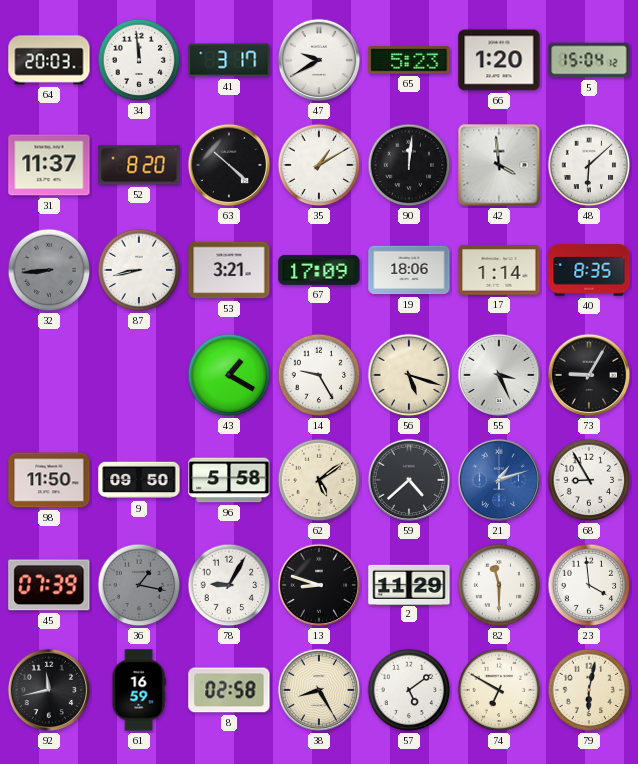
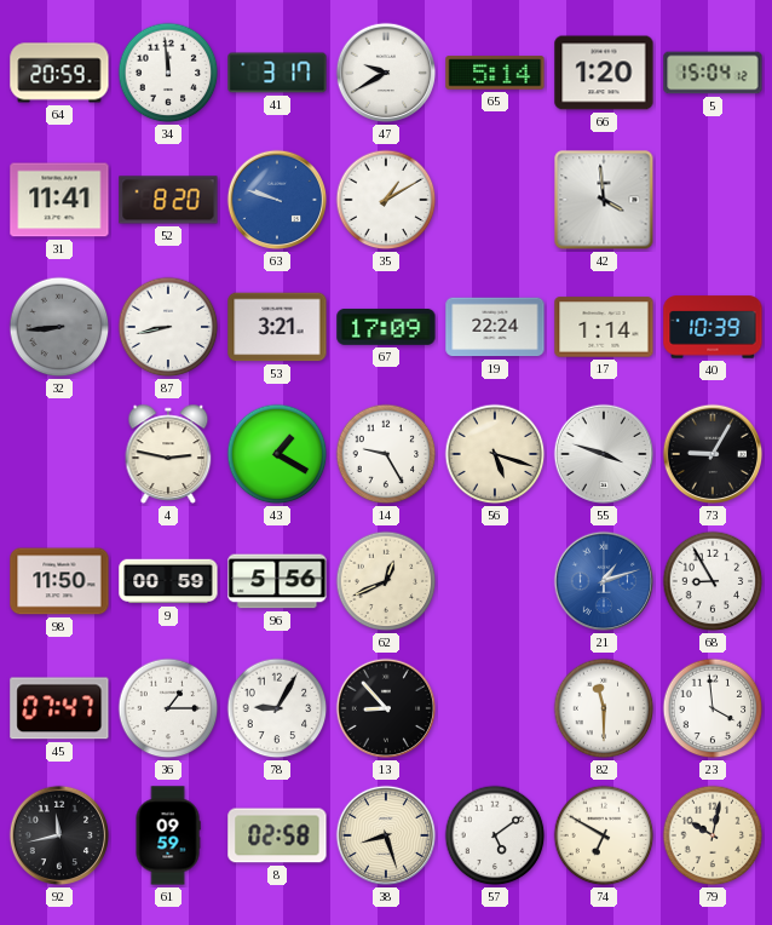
64: 20:03 -> 20:59
65: 5:23 -> 5:14
31: 11:37 -> 11:41
63: 10:22 -> 9:48
63 dial: black -> blue
90: 12:01 -> none
48: 6:08 -> none
19: 18:06 -> 22:24
40: 8:35 -> 10:39
4: none -> 2:47
55: 3:26 -> 3:48
9: 09:50 -> 00:59
96: 5:58 -> 5:56
62: 5:09 -> 12:41
59: 4:38 -> none
45: 07:39 -> 07:47
36: 1:17 -> 1:15
36 dial: grey -> white
13: 8:48 -> 8:53
2: 11:29 -> none
61: 16:59 -> 09:59
38: 8:25 -> 8:27
79: 6:02 -> 10:02
